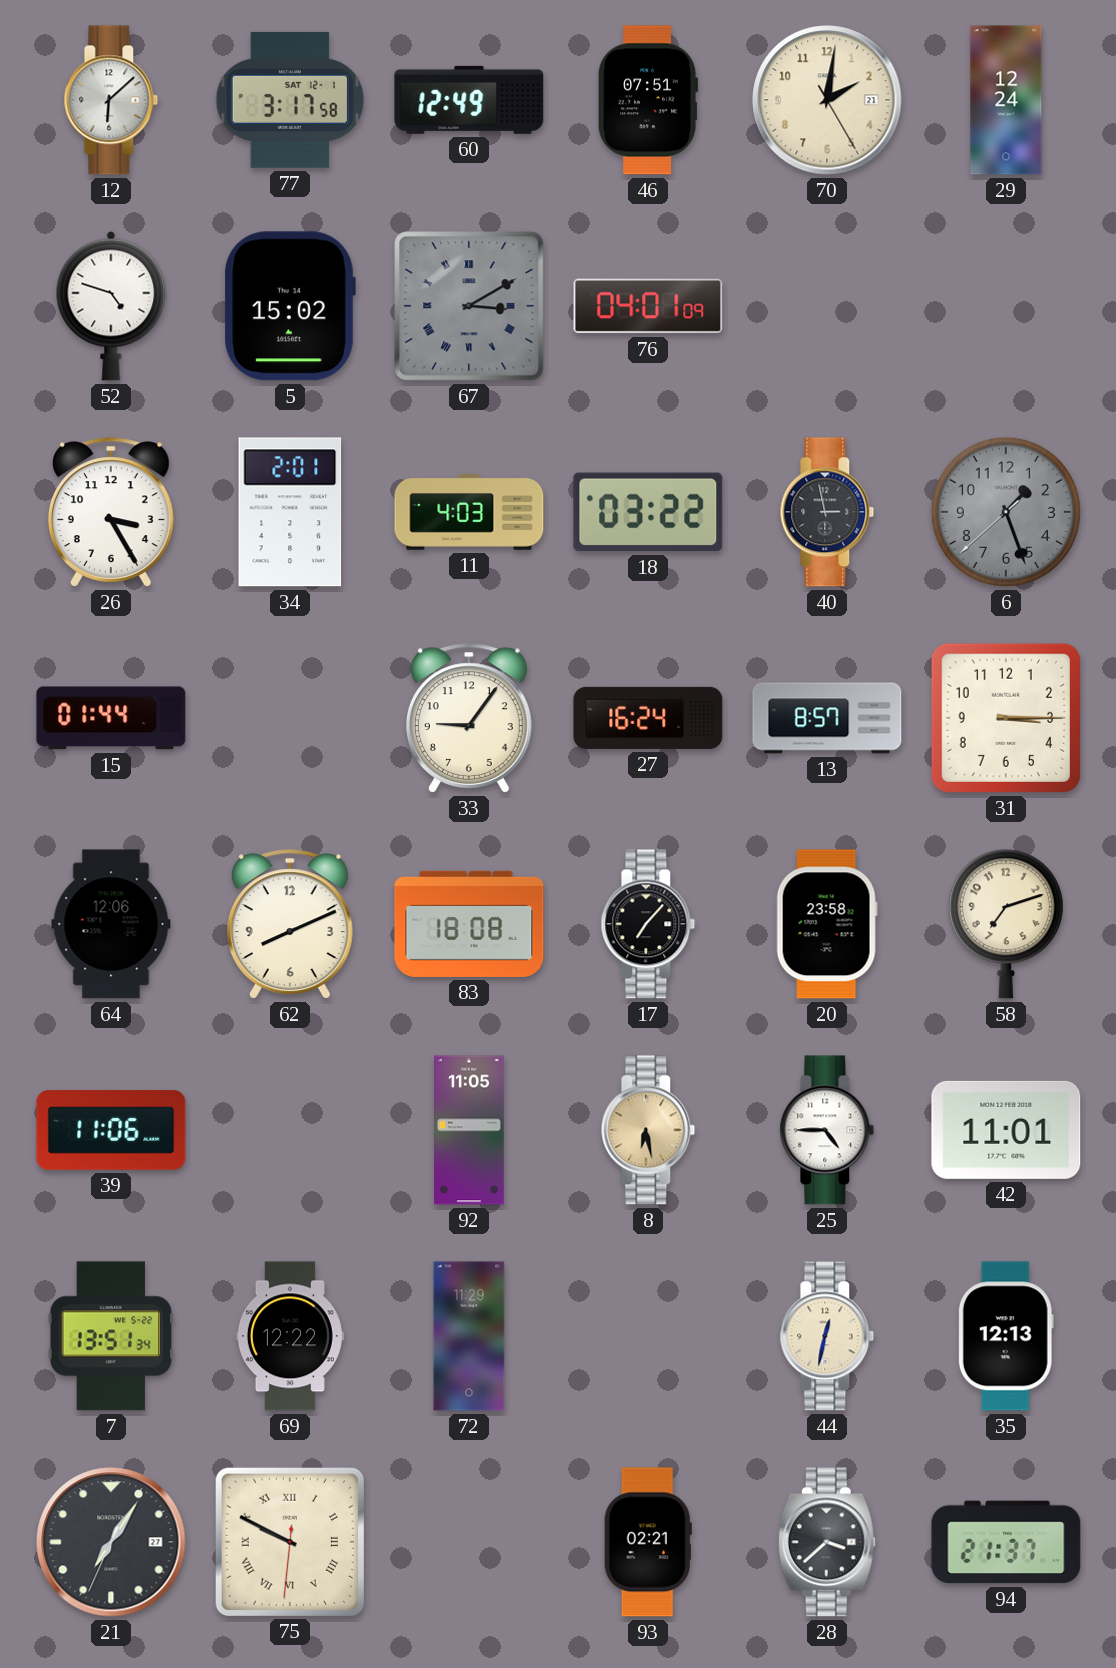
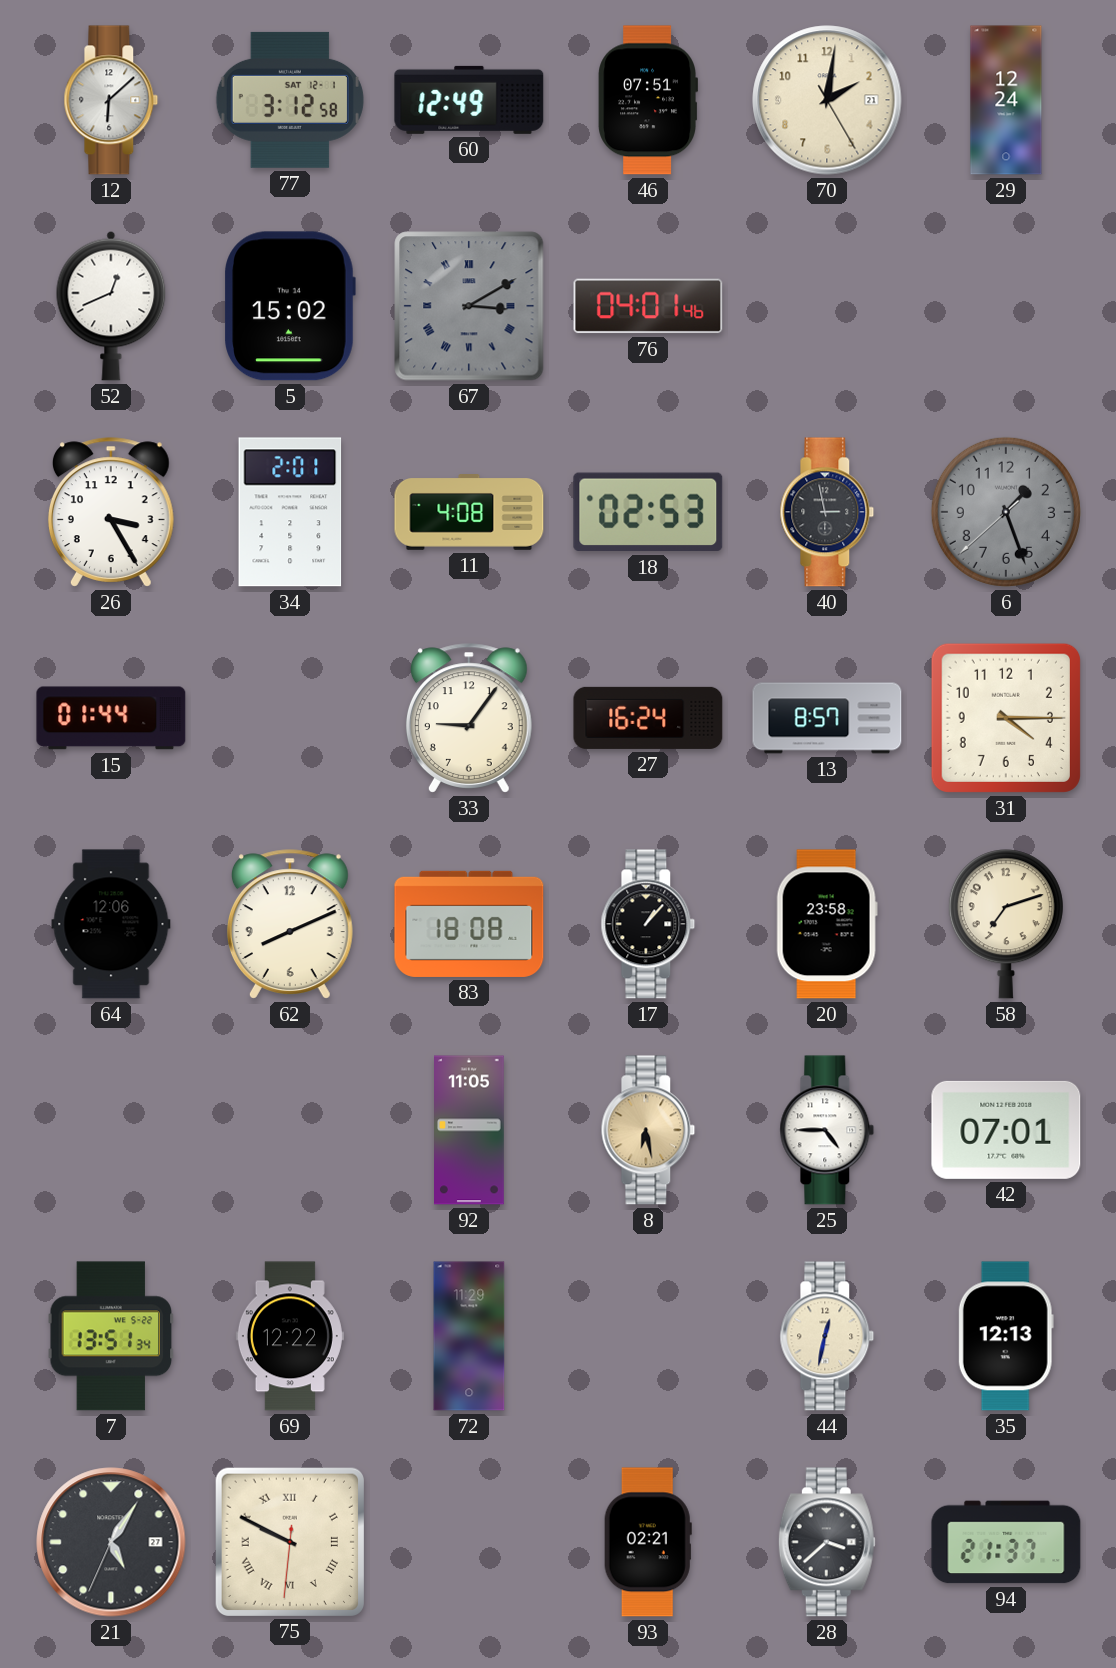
77: 3:17 -> 3:12
52: 4:48 -> 12:41
76: 04:01:09 -> 04:01:46
11: 4:03 -> 4:08
18: 03:22 -> 02:53
31: 3:15 -> 4:15
17: 7:07 -> 1:07
39: 11:06 -> none
42: 11:01 -> 07:01
21: 7:05 -> 5:05
